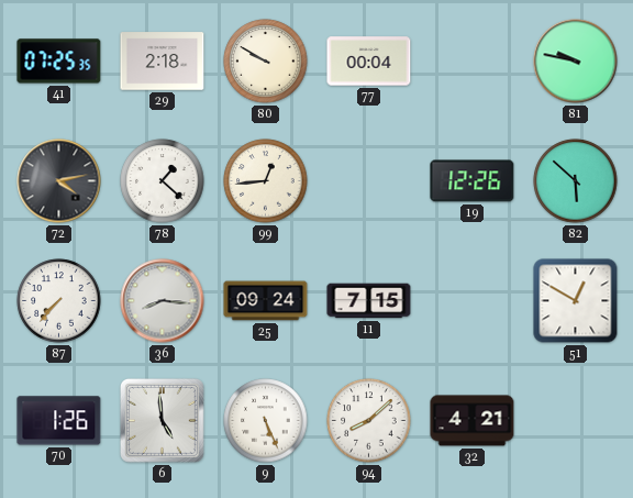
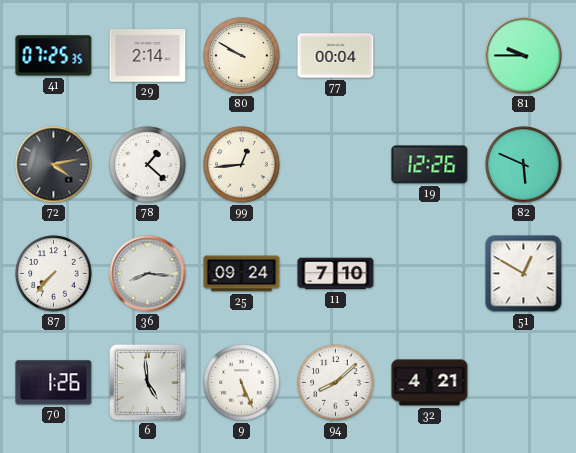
29: 2:18 -> 2:14
81: 9:47 -> 9:45
82: 5:52 -> 5:49
11: 7:15 -> 7:10
